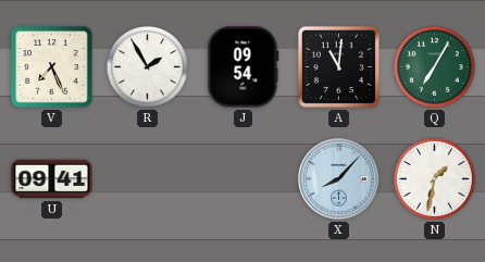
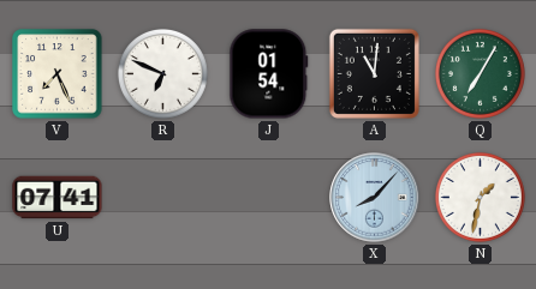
R: 1:55 -> 6:49
J: 09:54 -> 01:54
U: 09:41 -> 07:41
